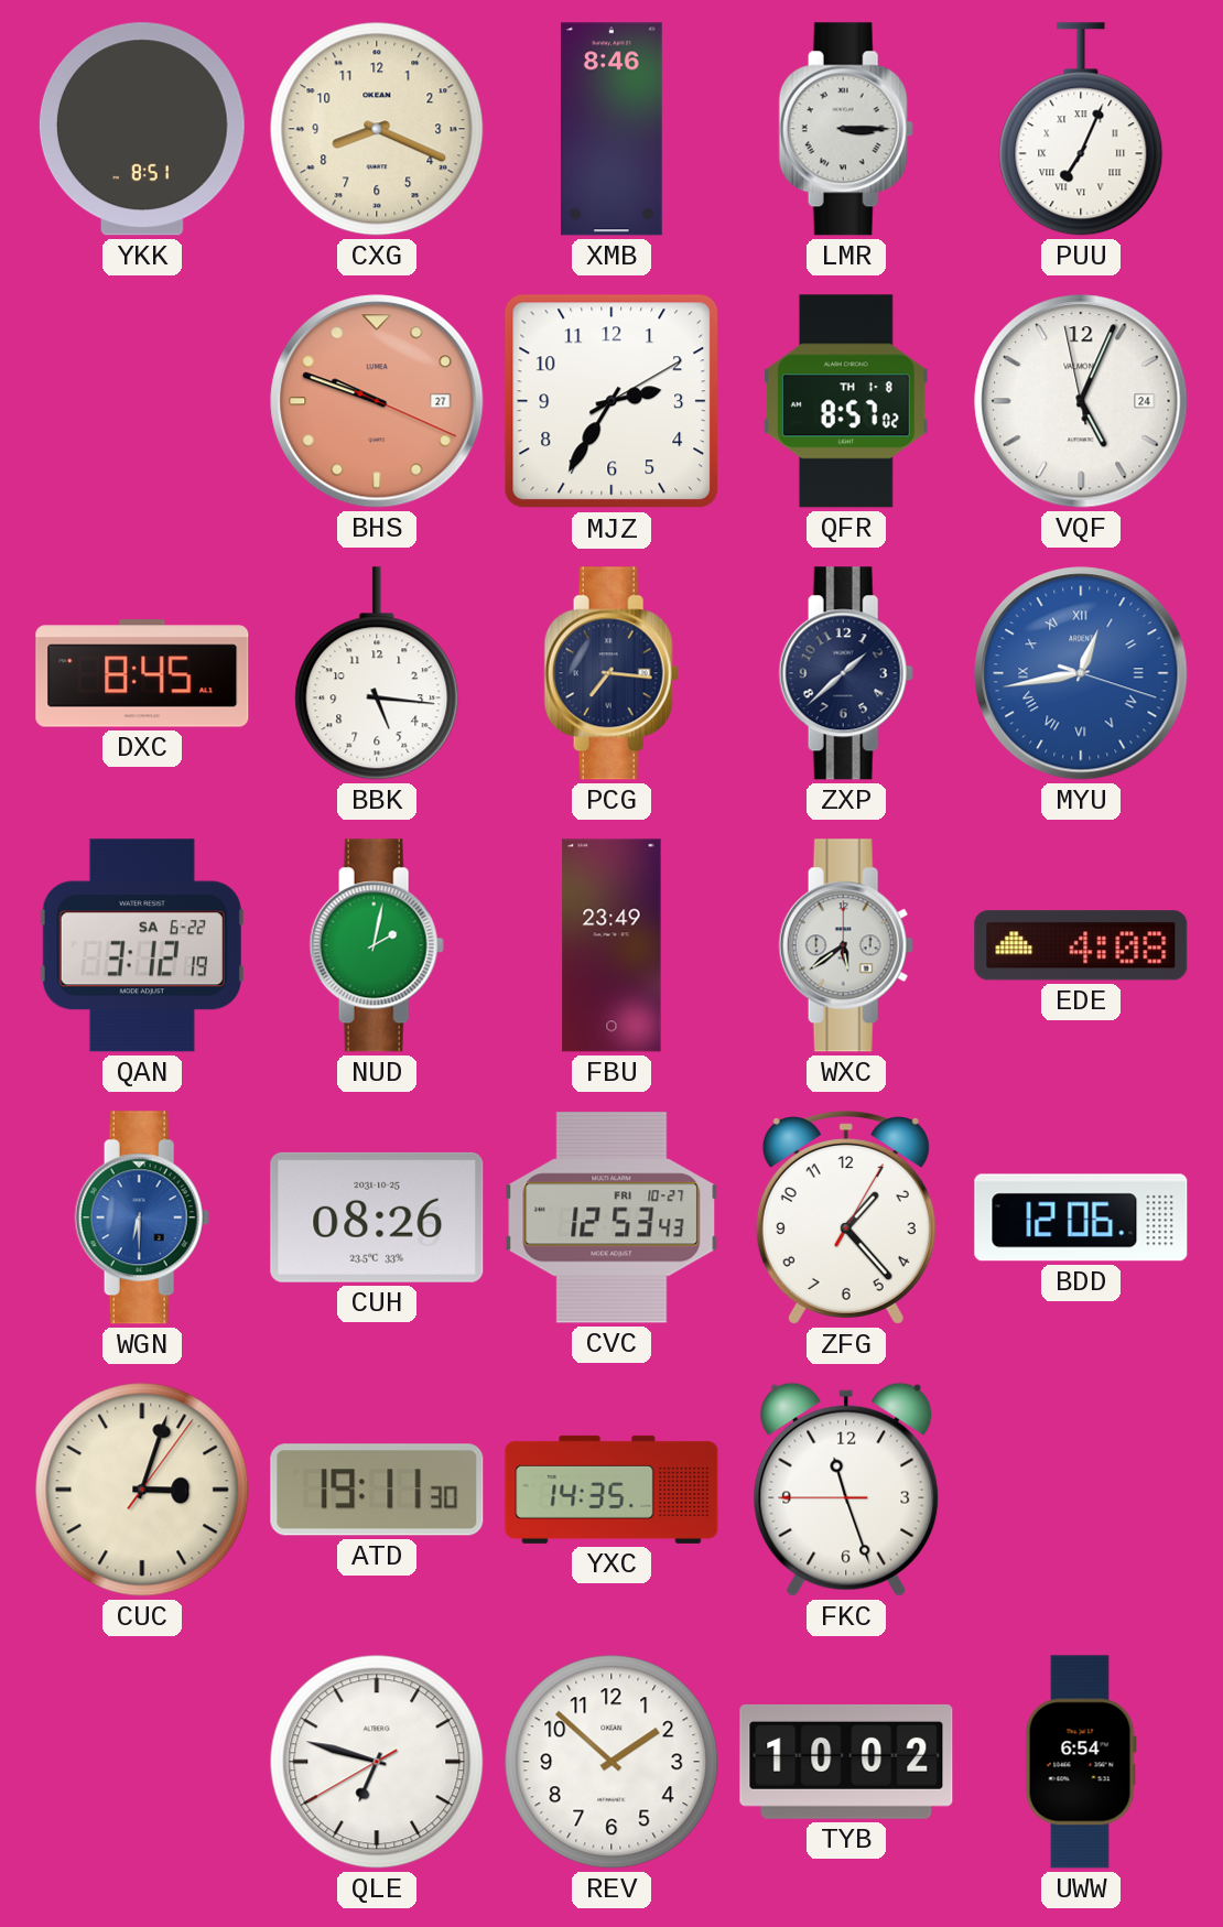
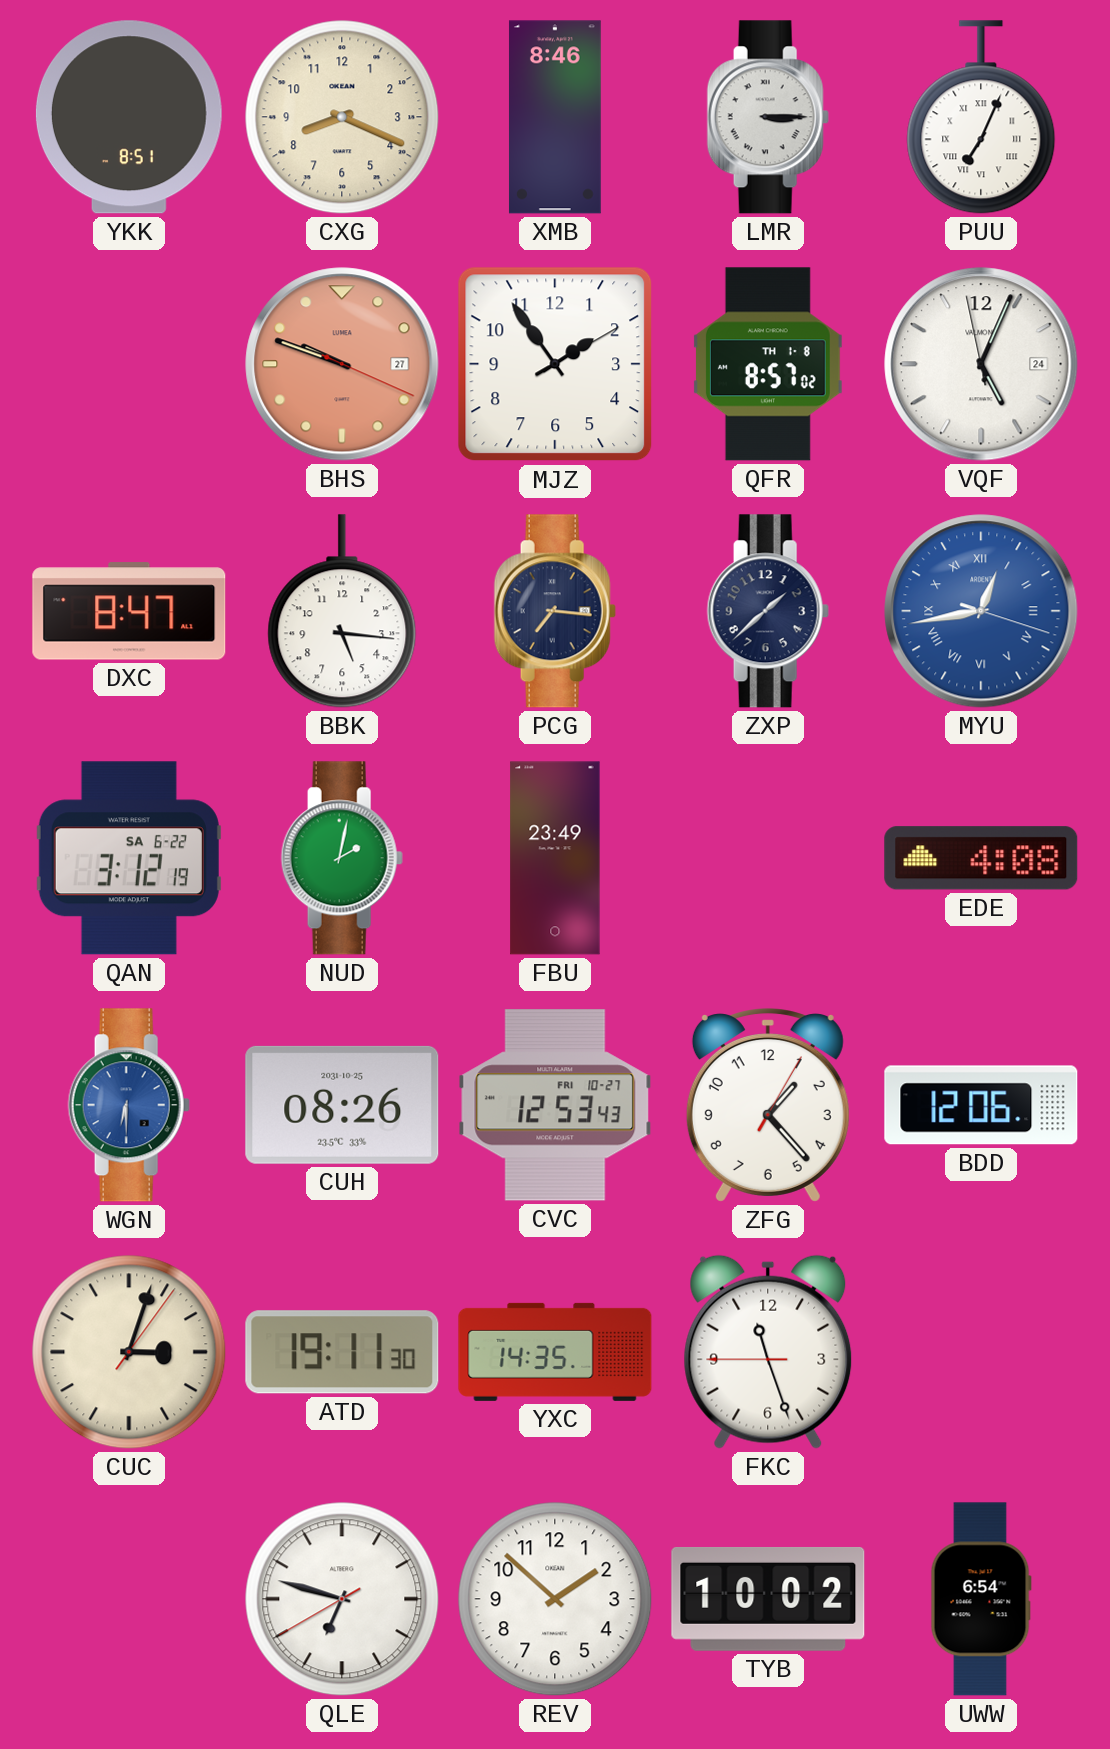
MJZ: 2:35 -> 1:54
DXC: 8:45 -> 8:47
WXC: 5:39 -> none
